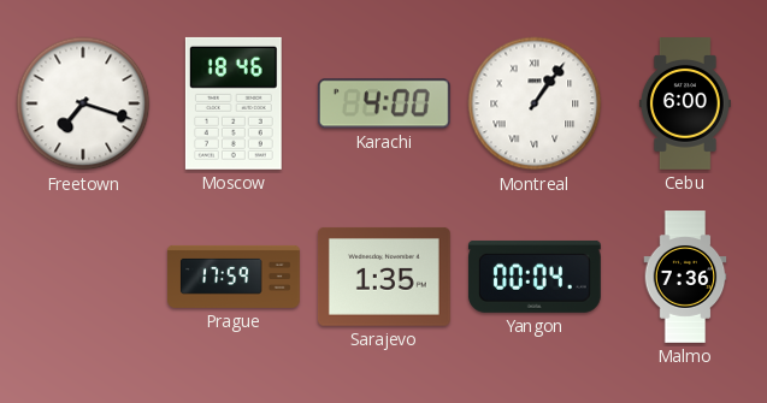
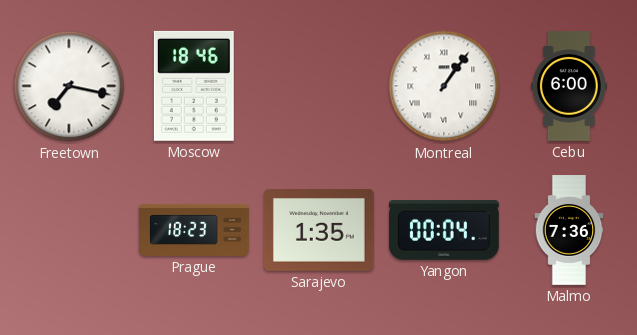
Freetown: 7:18 -> 7:17
Karachi: 4:00 -> none
Prague: 17:59 -> 18:23
